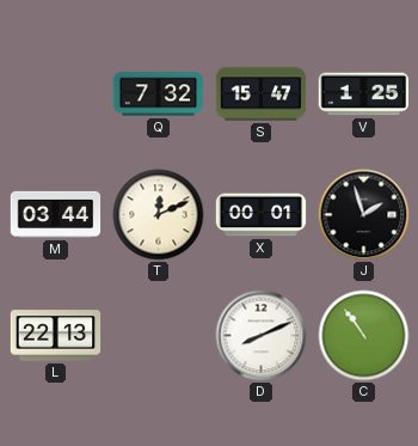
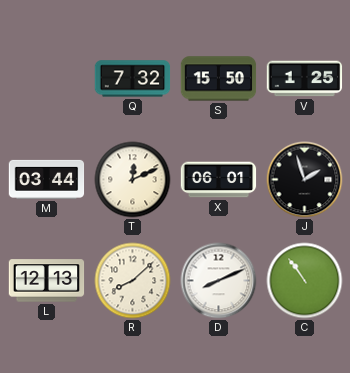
S: 15:47 -> 15:50
X: 00:01 -> 06:01
L: 22:13 -> 12:13
R: none -> 8:08
